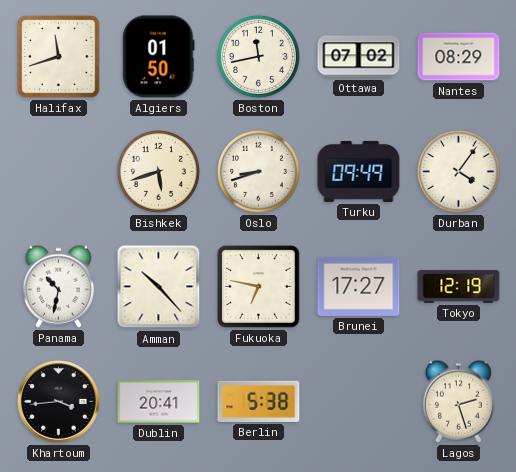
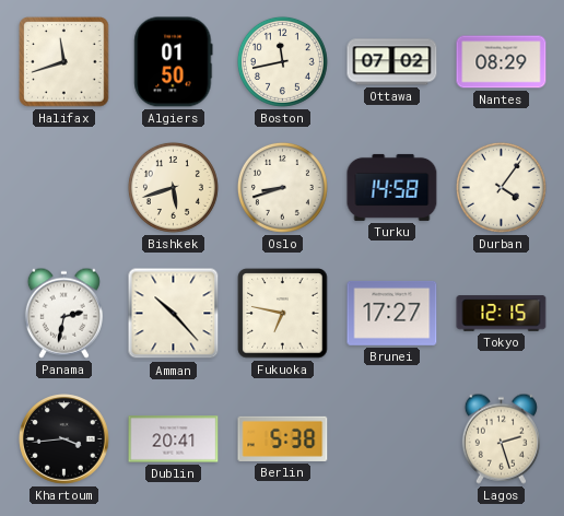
Turku: 09:49 -> 14:58
Panama: 10:32 -> 2:32
Tokyo: 12:19 -> 12:15
